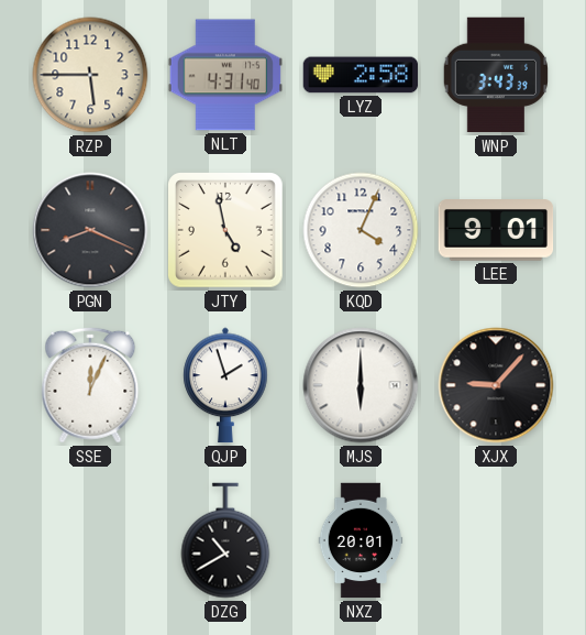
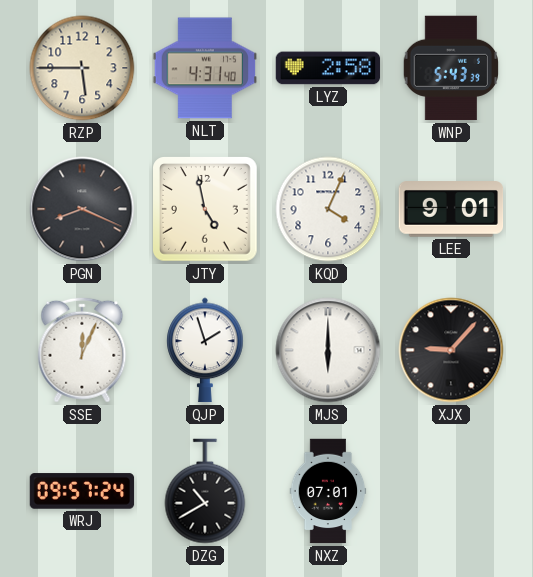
WNP: 3:43 -> 5:43
WRJ: none -> 09:57
NXZ: 20:01 -> 07:01
